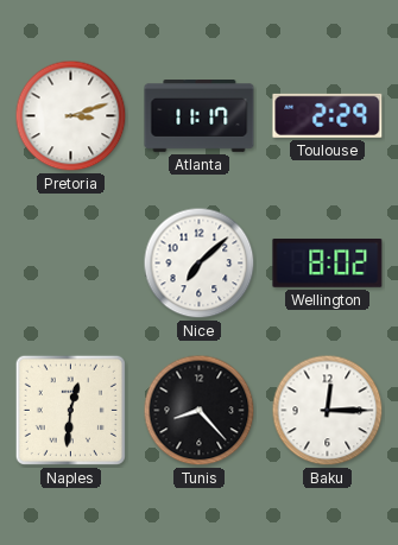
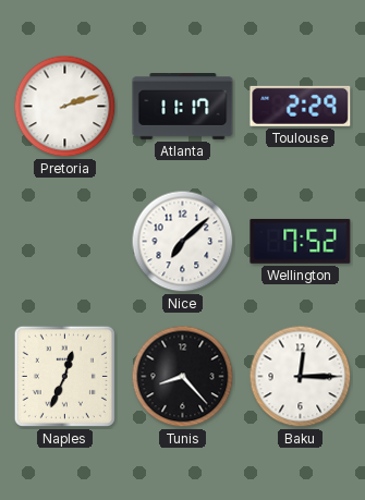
Pretoria: 3:12 -> 2:12
Wellington: 8:02 -> 7:52
Naples: 12:31 -> 12:34
